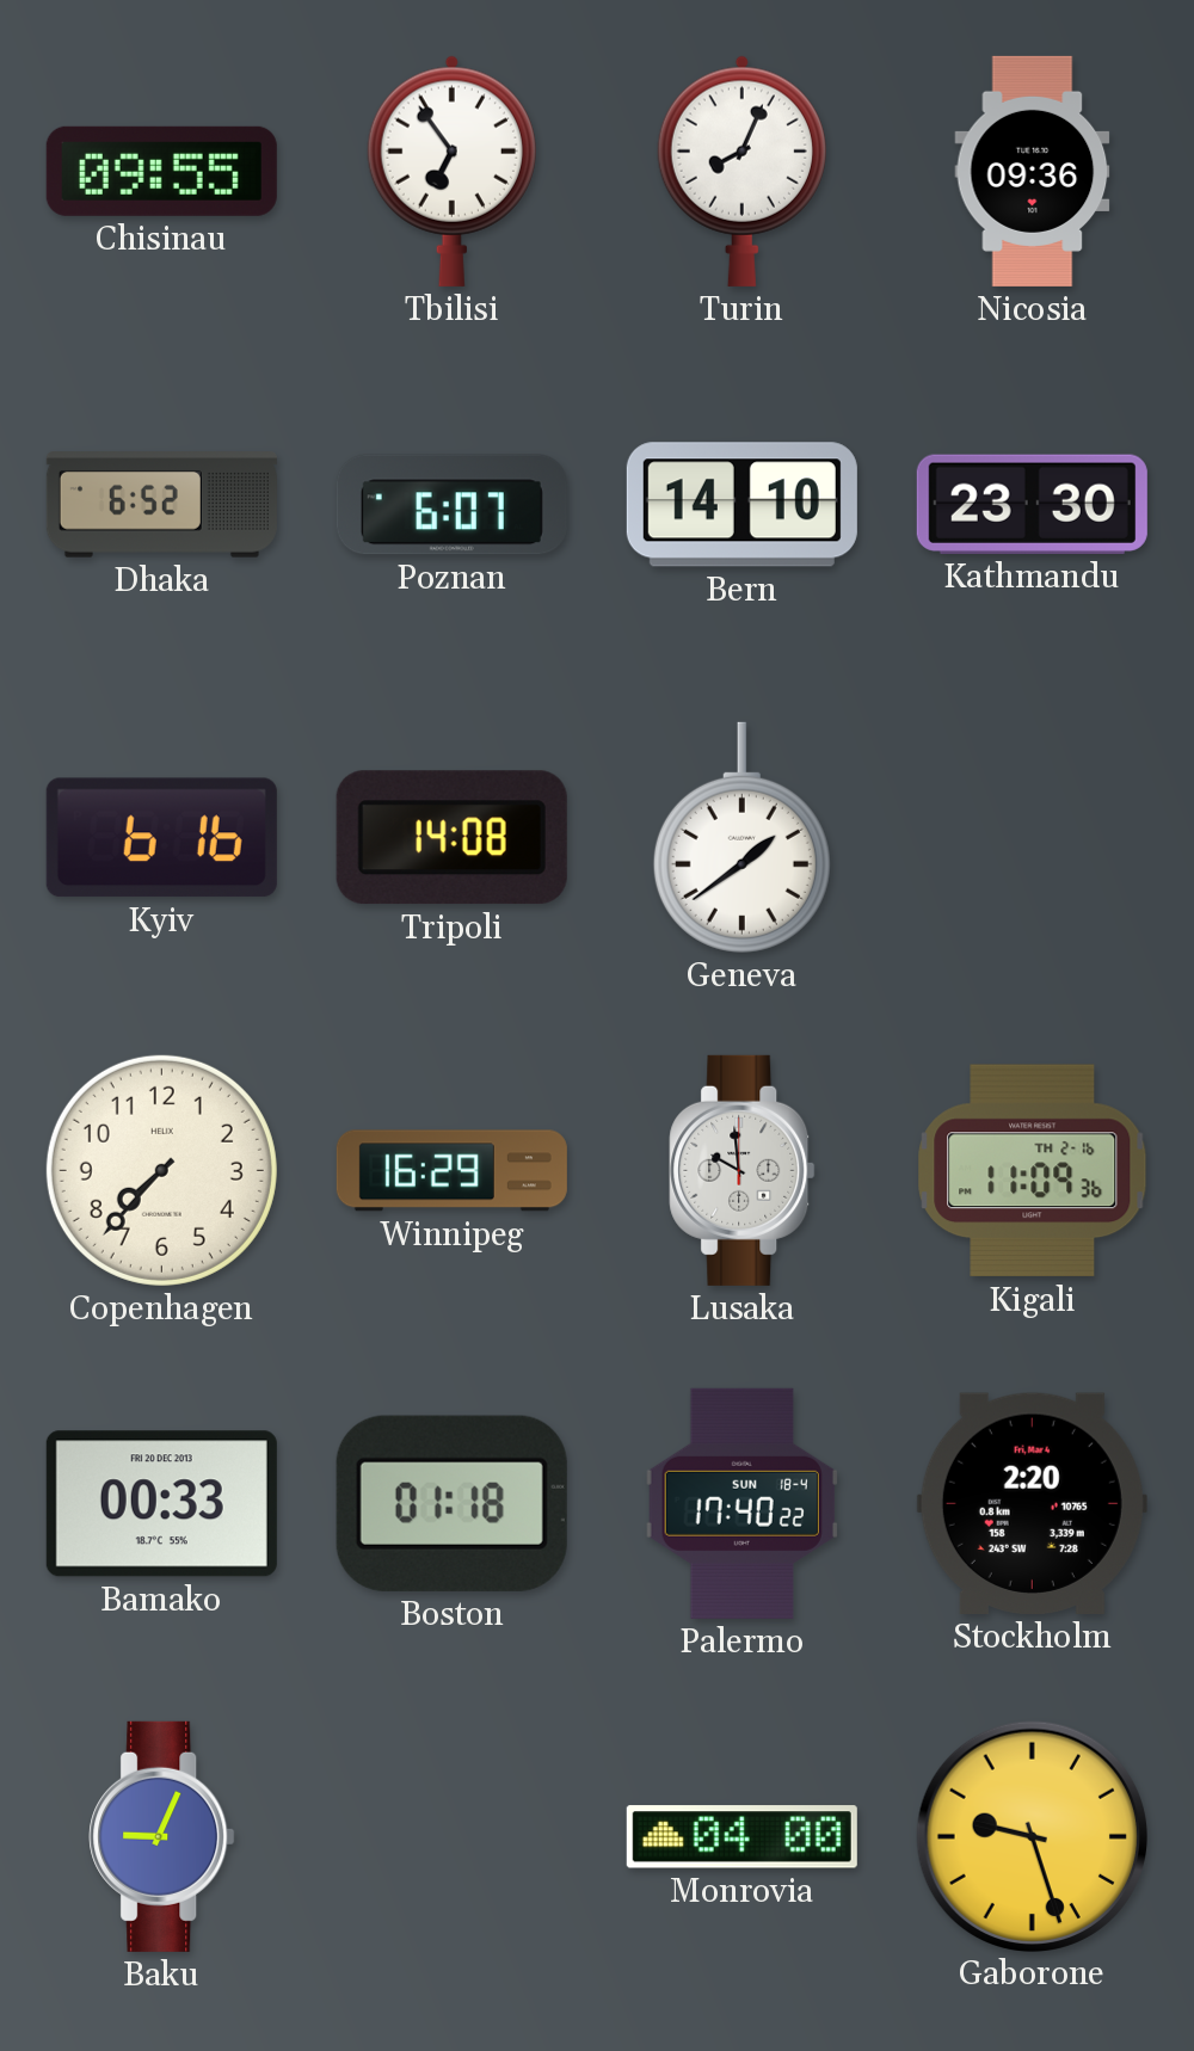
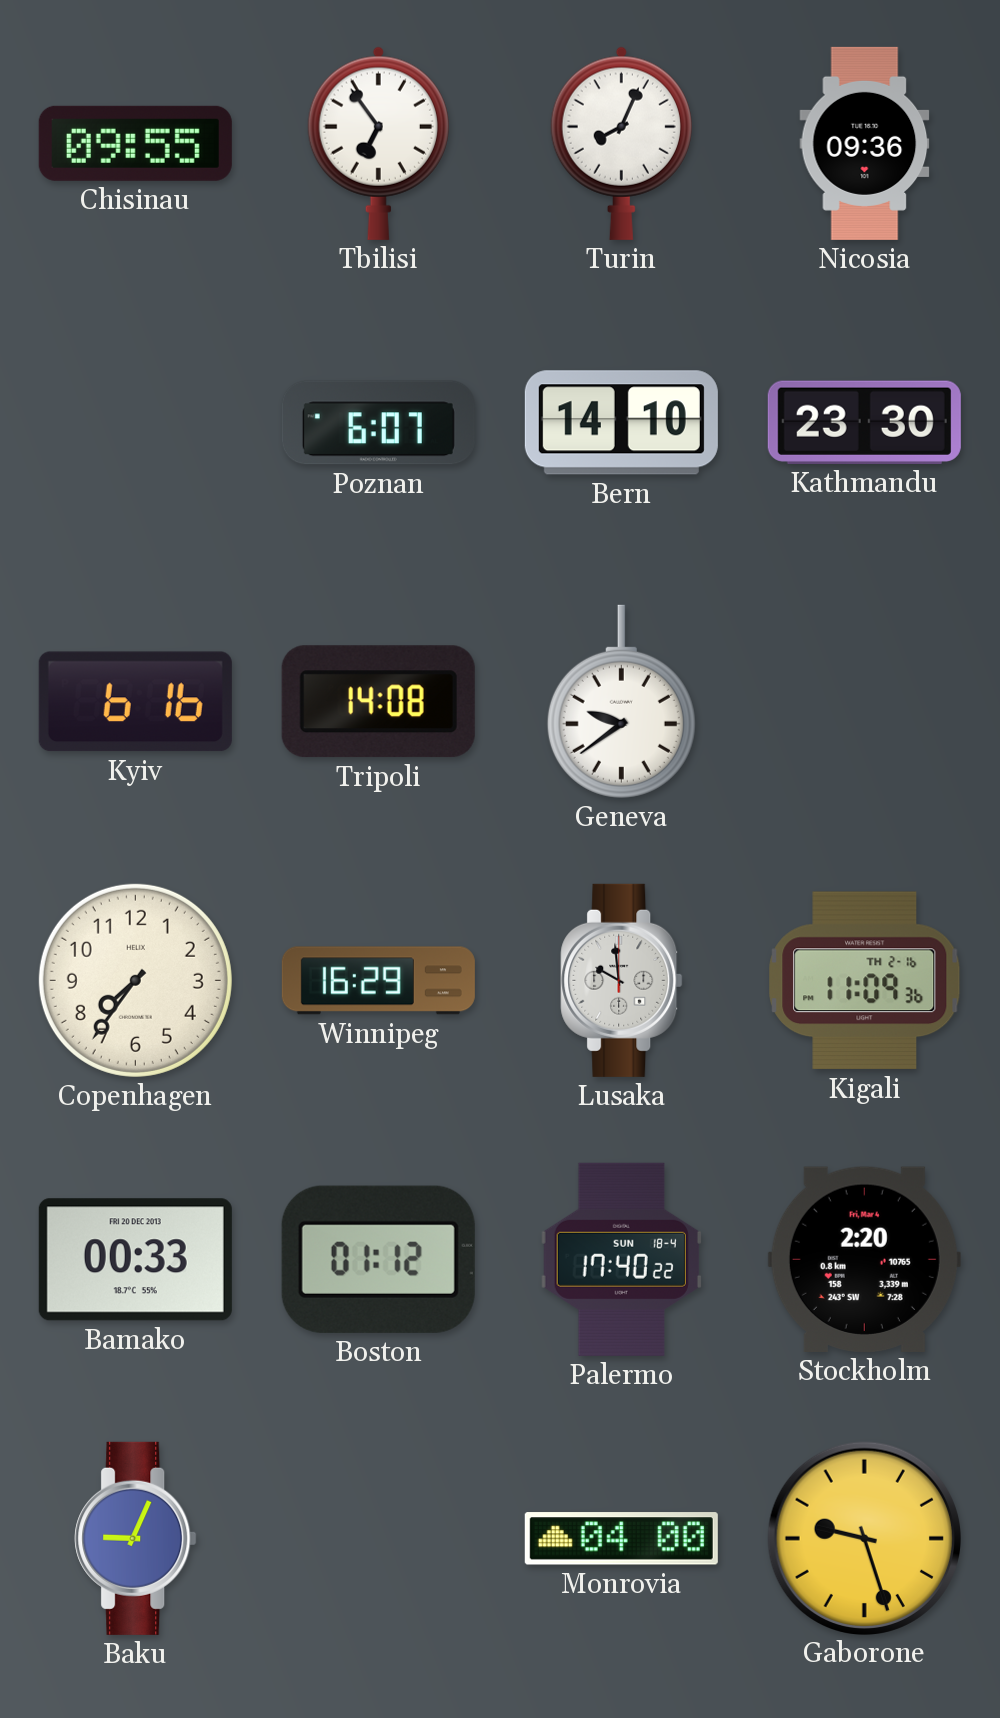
Dhaka: 6:52 -> none
Geneva: 1:39 -> 9:39
Copenhagen: 7:37 -> 7:36
Boston: 01:18 -> 01:12
